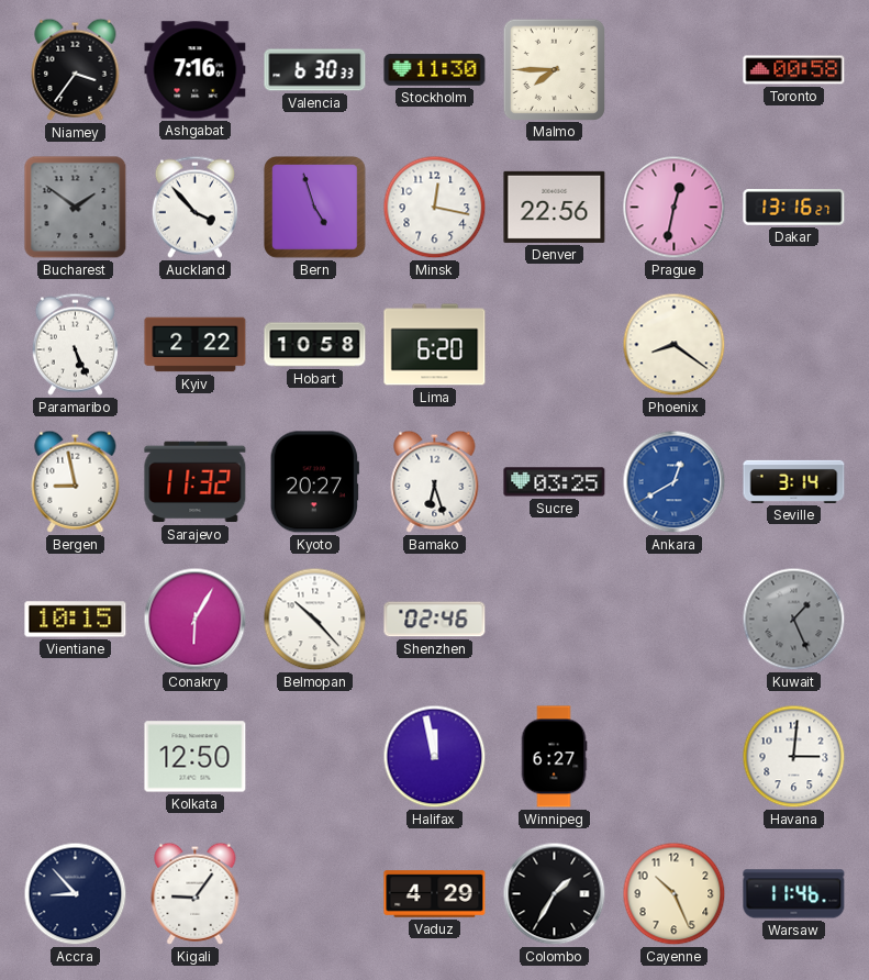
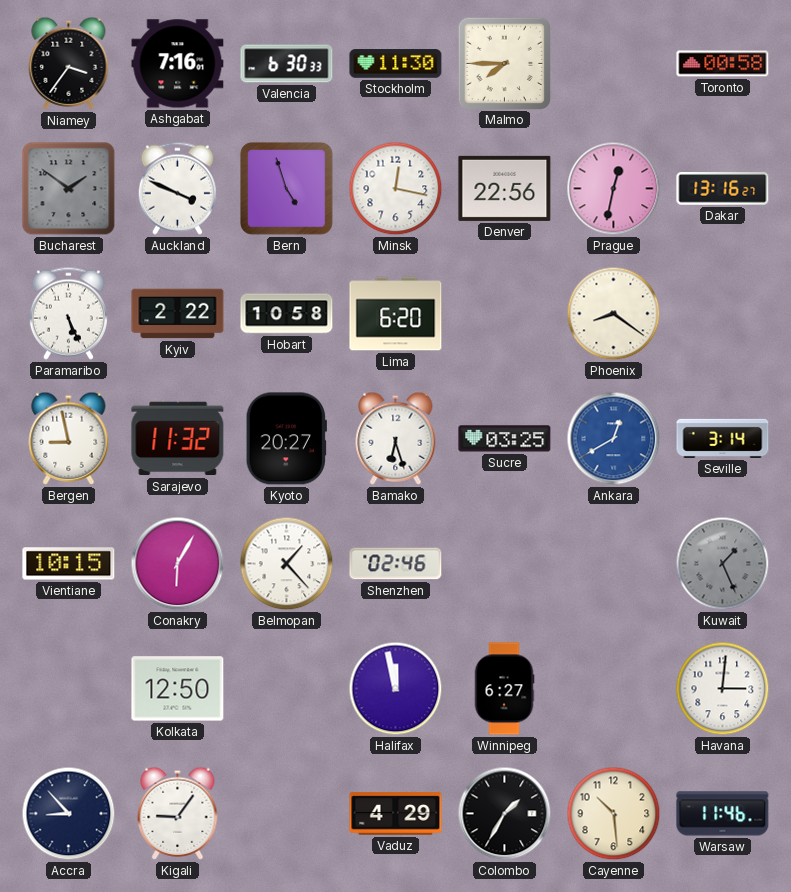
Auckland: 3:53 -> 3:49
Belmopan: 10:23 -> 1:23
Cayenne: 10:26 -> 10:29
